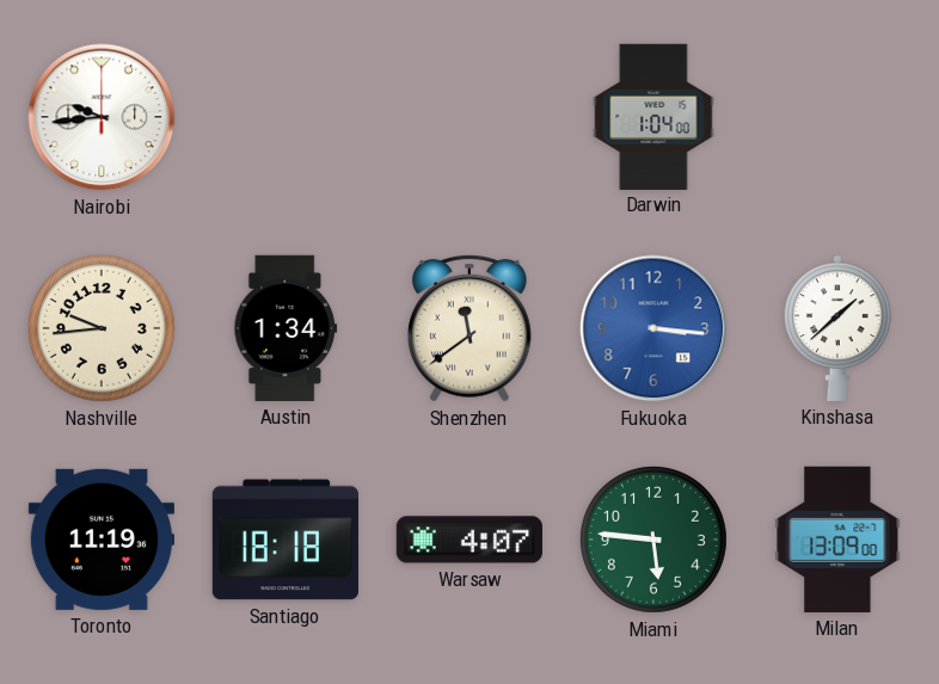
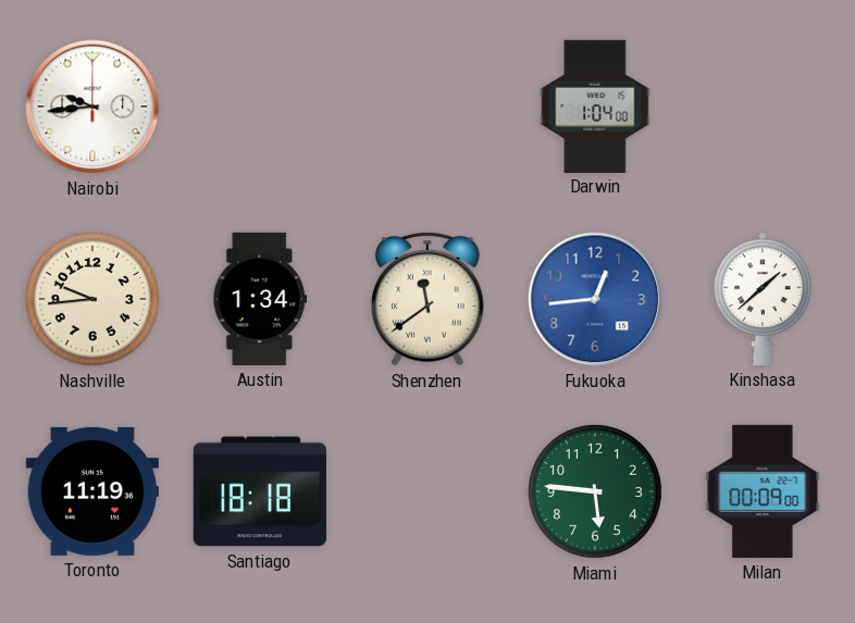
Fukuoka: 3:16 -> 12:44
Warsaw: 4:07 -> none
Milan: 13:09 -> 00:09
